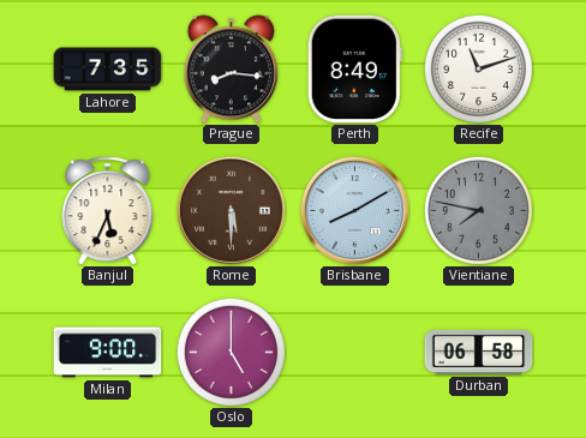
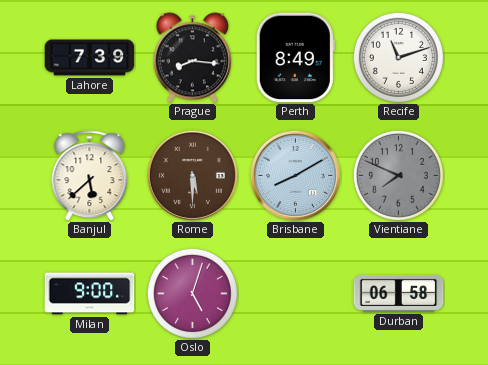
Lahore: 7:35 -> 7:39
Banjul: 5:34 -> 5:38
Vientiane: 7:47 -> 7:49
Oslo: 5:00 -> 5:03
